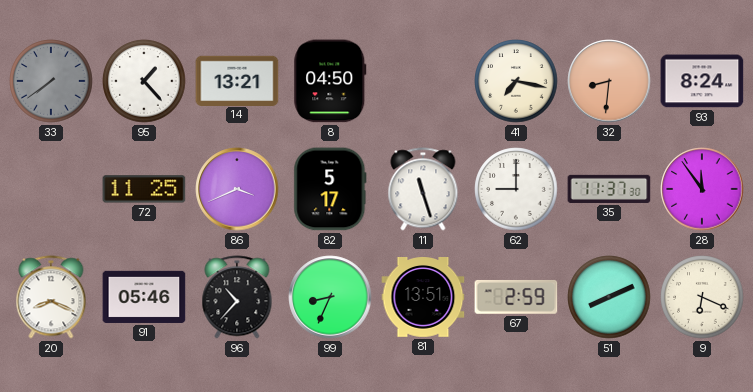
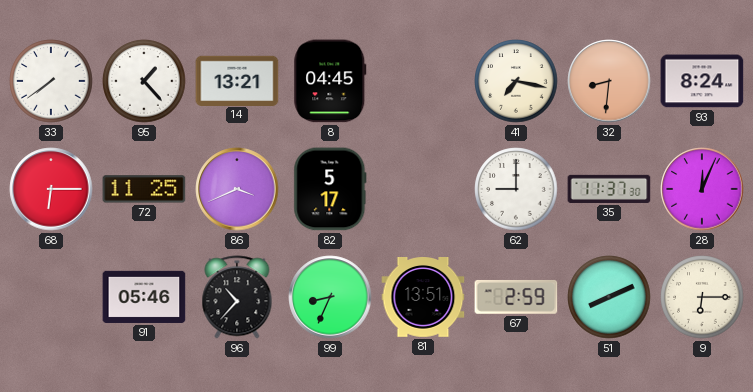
33 dial: grey -> white
8: 04:50 -> 04:45
68: none -> 6:15
11: 11:27 -> none
28: 11:54 -> 12:04
20: 8:19 -> none
9: 6:19 -> 6:15
